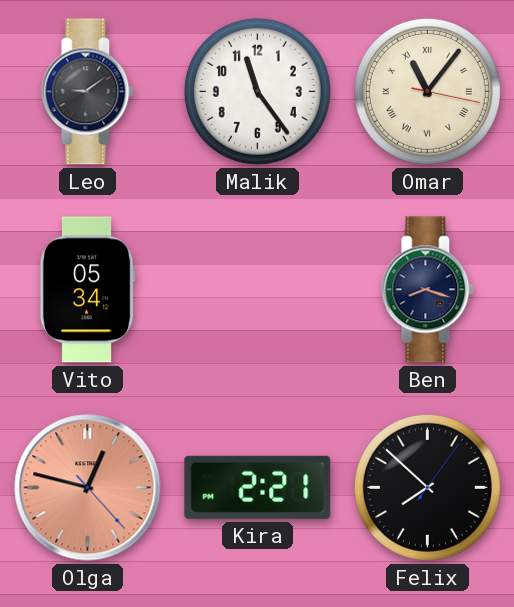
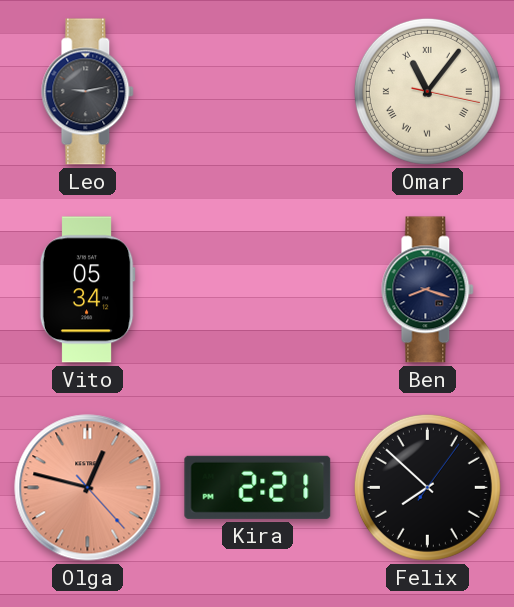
Leo: 9:09 -> 9:13
Malik: 11:24 -> none
